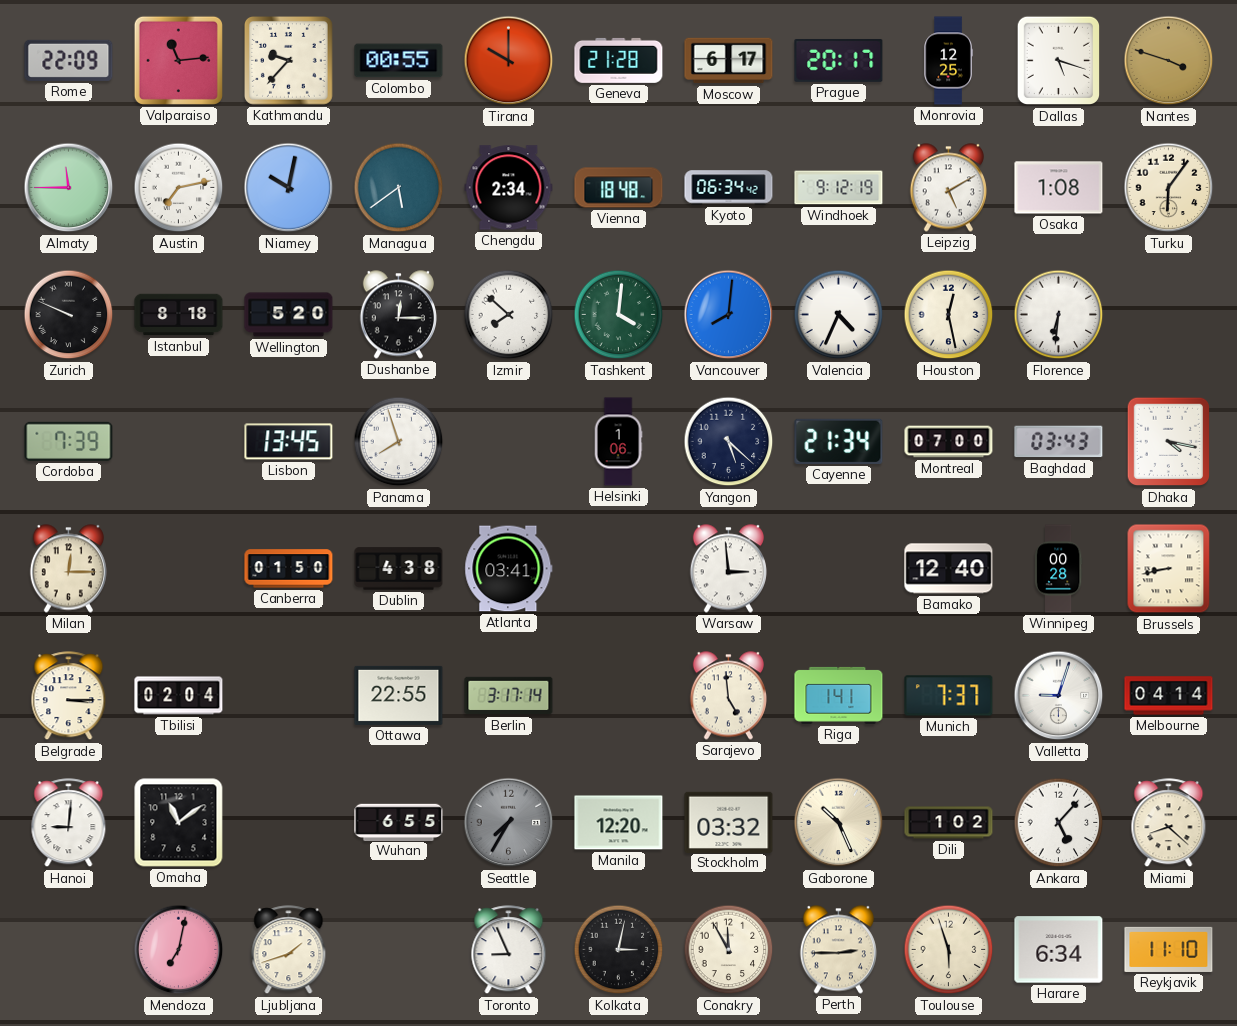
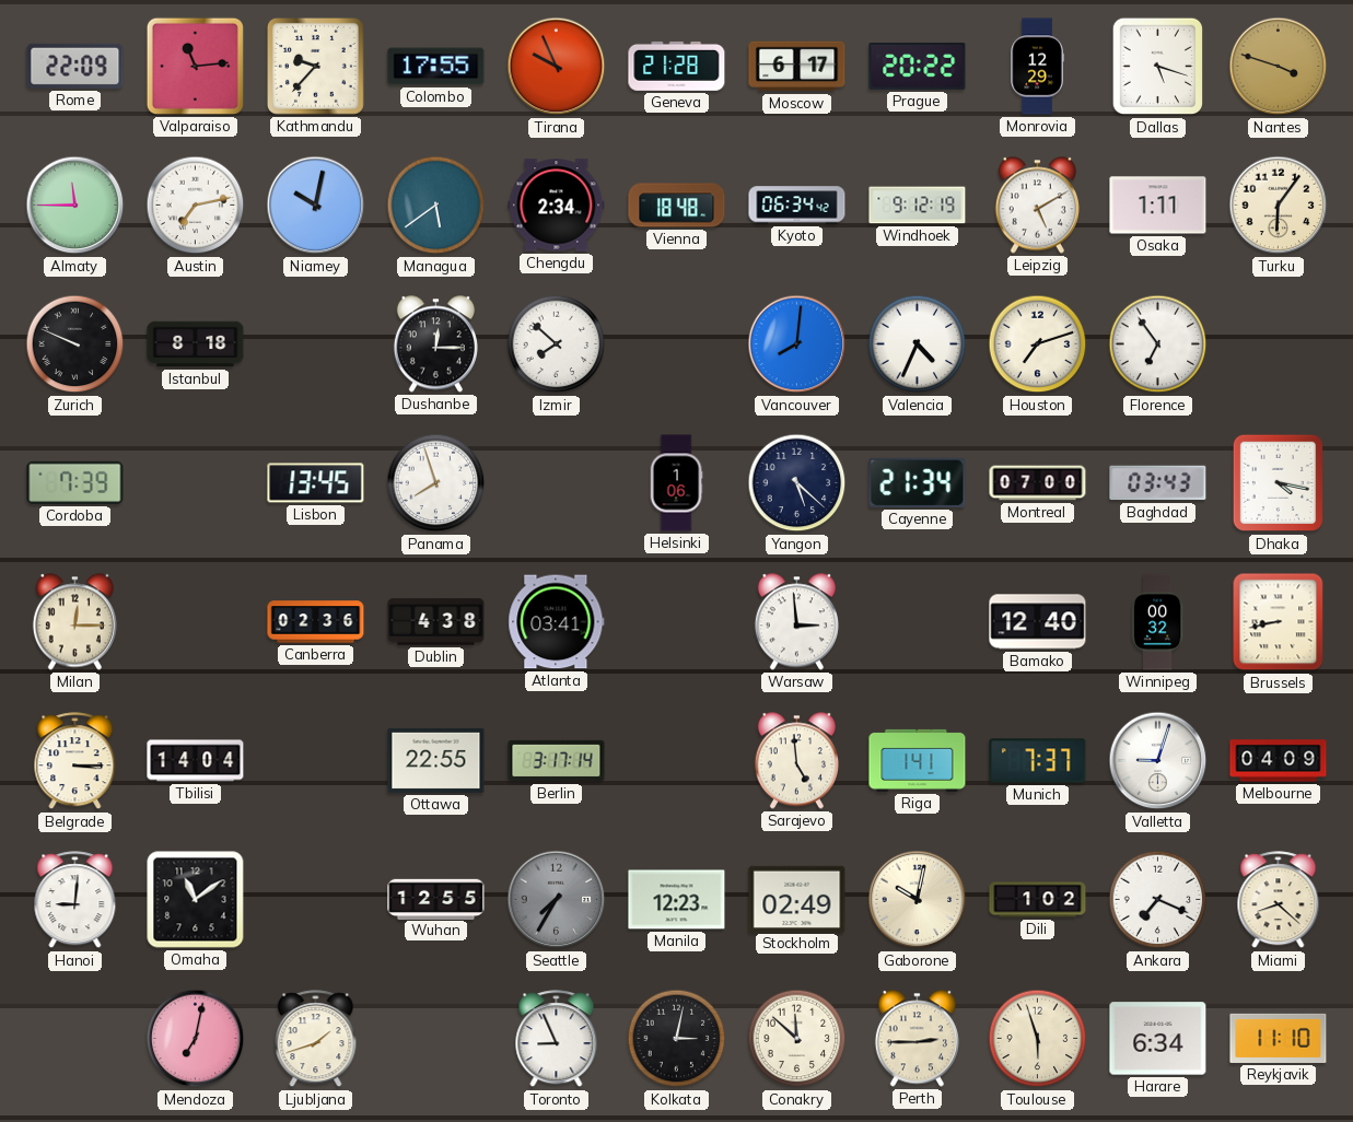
Colombo: 00:55 -> 17:55
Tirana: 10:00 -> 9:56
Prague: 20:17 -> 20:22
Monrovia: 12:25 -> 12:29
Osaka: 1:08 -> 1:11
Wellington: 5:20 -> none
Tashkent: 4:01 -> none
Houston: 12:28 -> 7:12
Florence: 6:31 -> 6:54
Canberra: 01:50 -> 02:36
Winnipeg: 00:28 -> 00:32
Tbilisi: 02:04 -> 14:04
Melbourne: 04:14 -> 04:09
Wuhan: 6:55 -> 12:55
Manila: 12:20 -> 12:23
Stockholm: 03:32 -> 02:49
Gaborone: 10:26 -> 10:02
Ankara: 5:07 -> 7:19
Conakry: 11:55 -> 11:52
